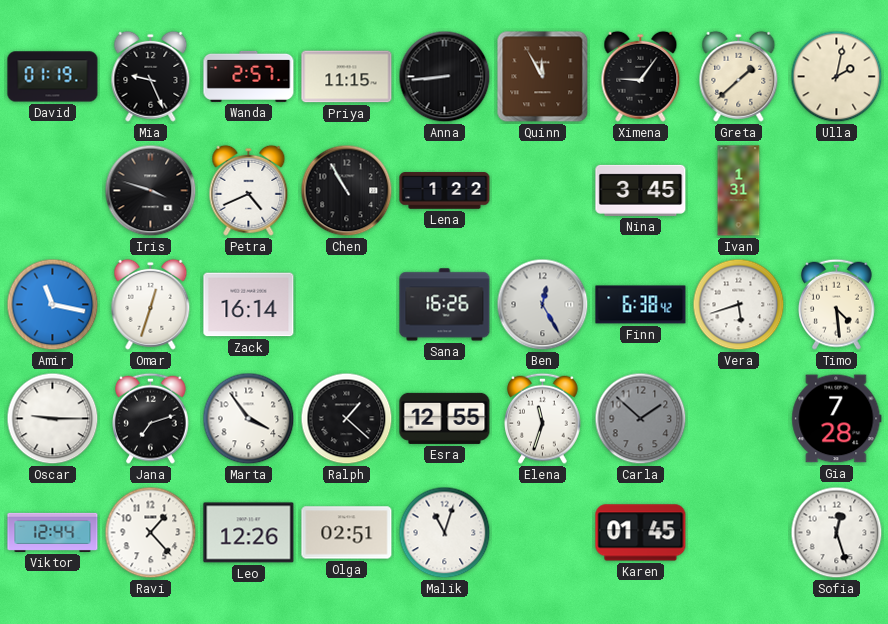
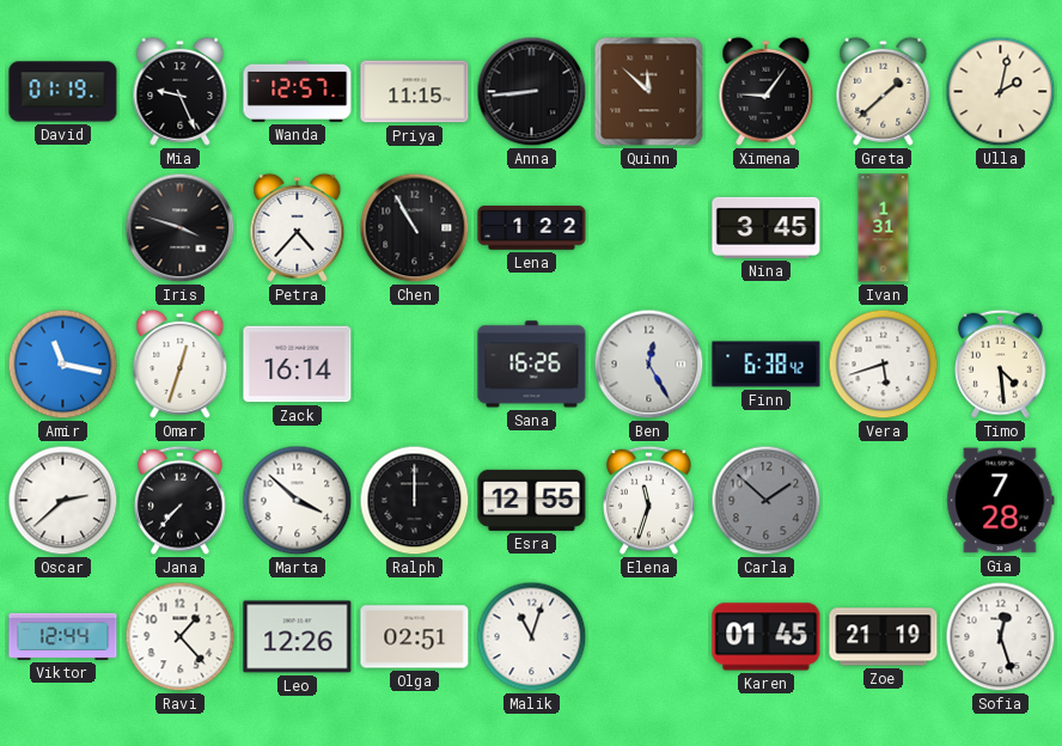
Wanda: 2:57 -> 12:57
Quinn: 11:55 -> 11:52
Petra: 4:41 -> 4:37
Oscar: 9:15 -> 2:38
Jana: 7:12 -> 7:37
Marta: 3:54 -> 3:52
Ralph: 1:22 -> 12:00
Zoe: none -> 21:19
